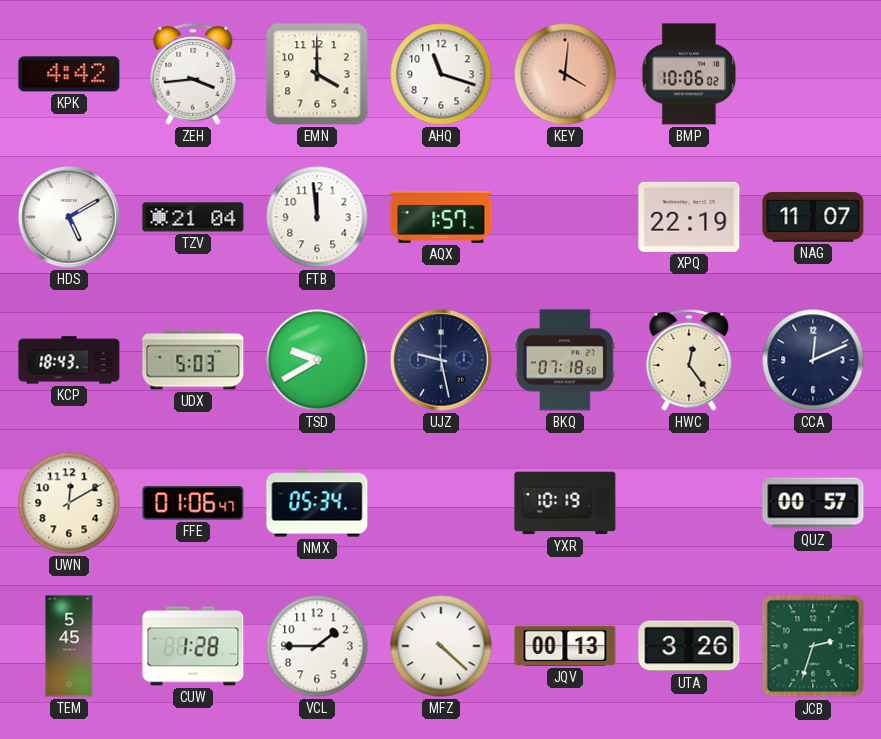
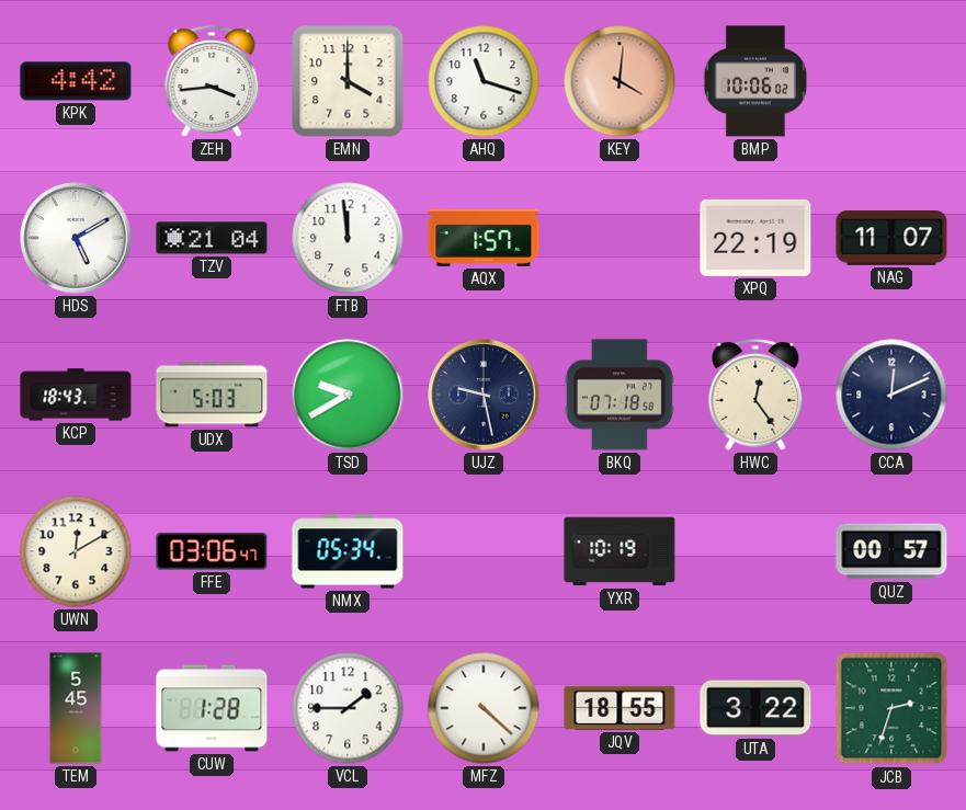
FFE: 01:06 -> 03:06
JQV: 00:13 -> 18:55
UTA: 3:26 -> 3:22
